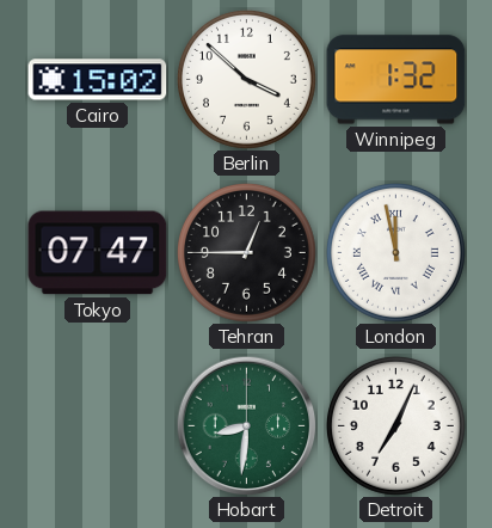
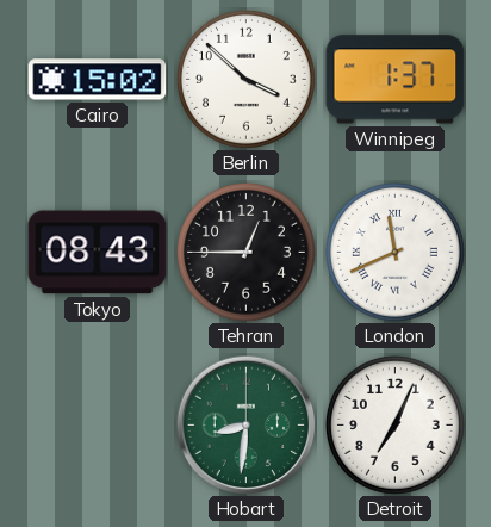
Winnipeg: 1:32 -> 1:37
Tokyo: 07:47 -> 08:43
London: 11:58 -> 11:41
